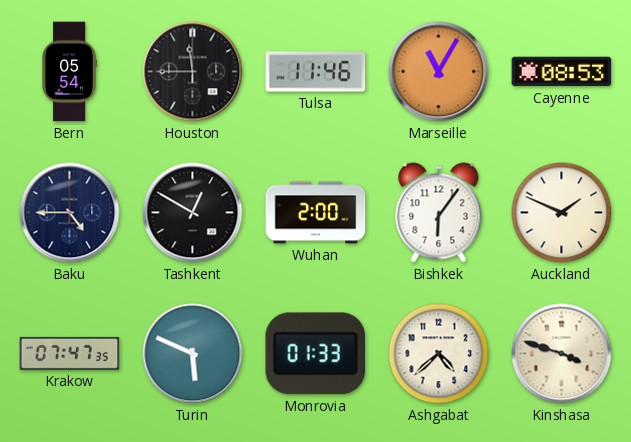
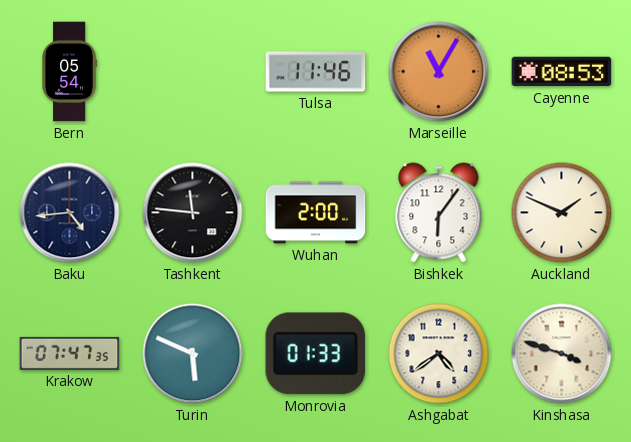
Houston: 11:45 -> none
Baku: 4:45 -> 4:44
Tashkent: 12:50 -> 11:46
Ashgabat: 4:38 -> 4:39
